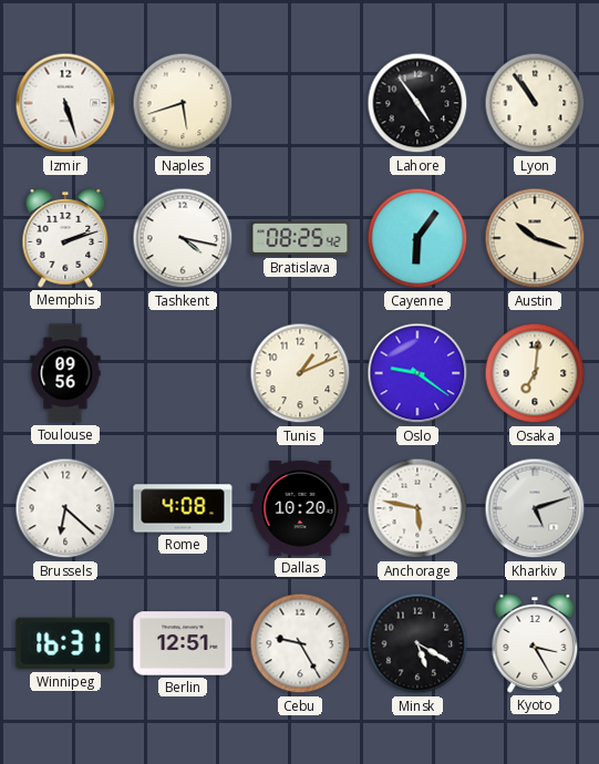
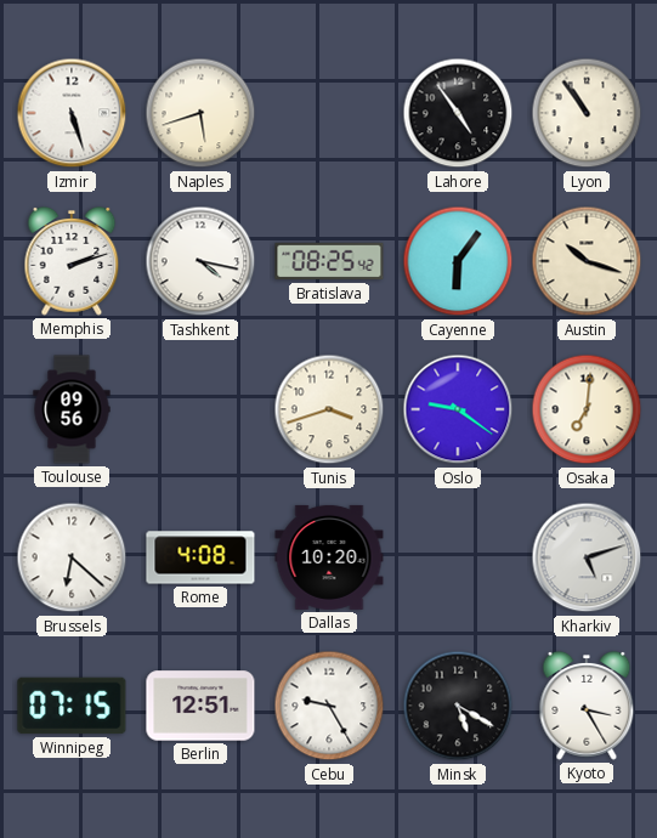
Tunis: 1:11 -> 3:42
Anchorage: 5:47 -> none
Winnipeg: 16:31 -> 07:15
